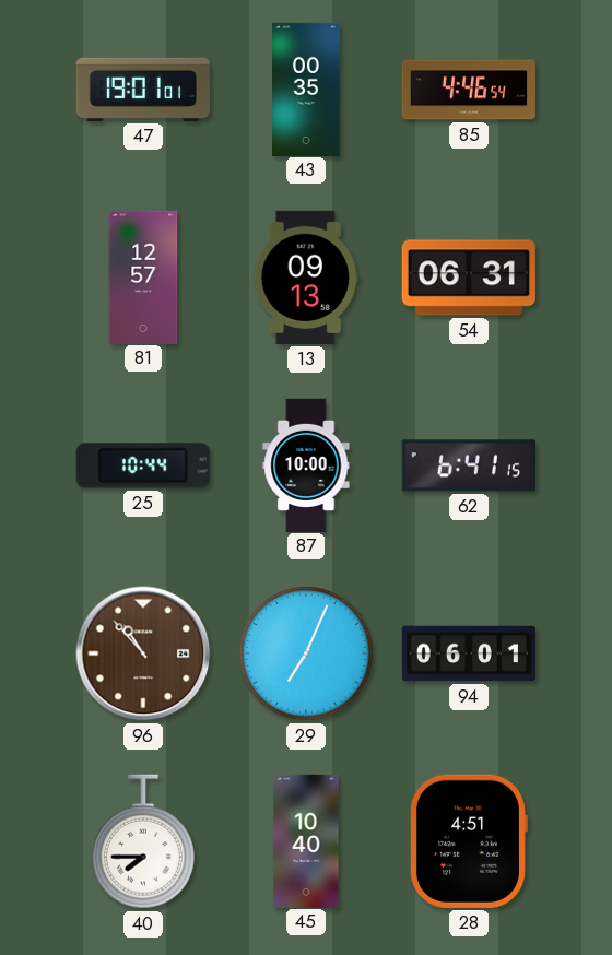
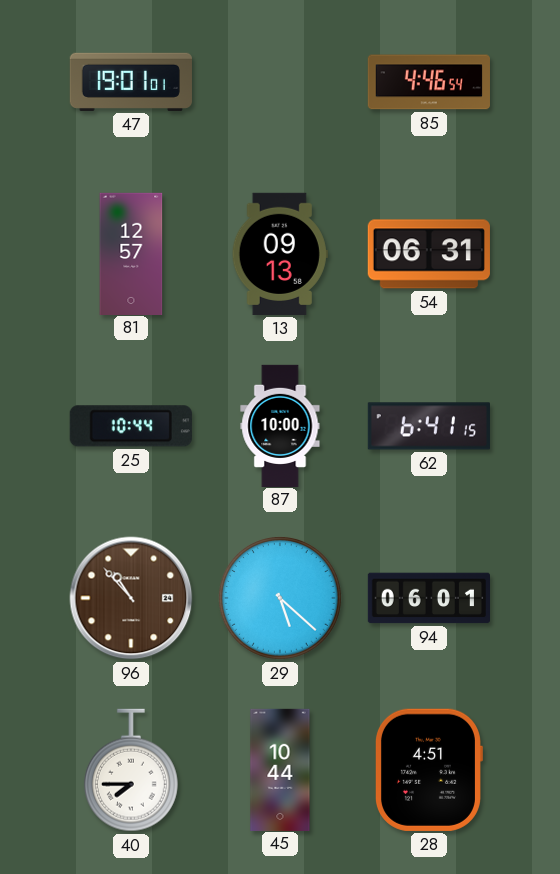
43: 00:35 -> none
29: 7:04 -> 5:22
45: 10:40 -> 10:44
